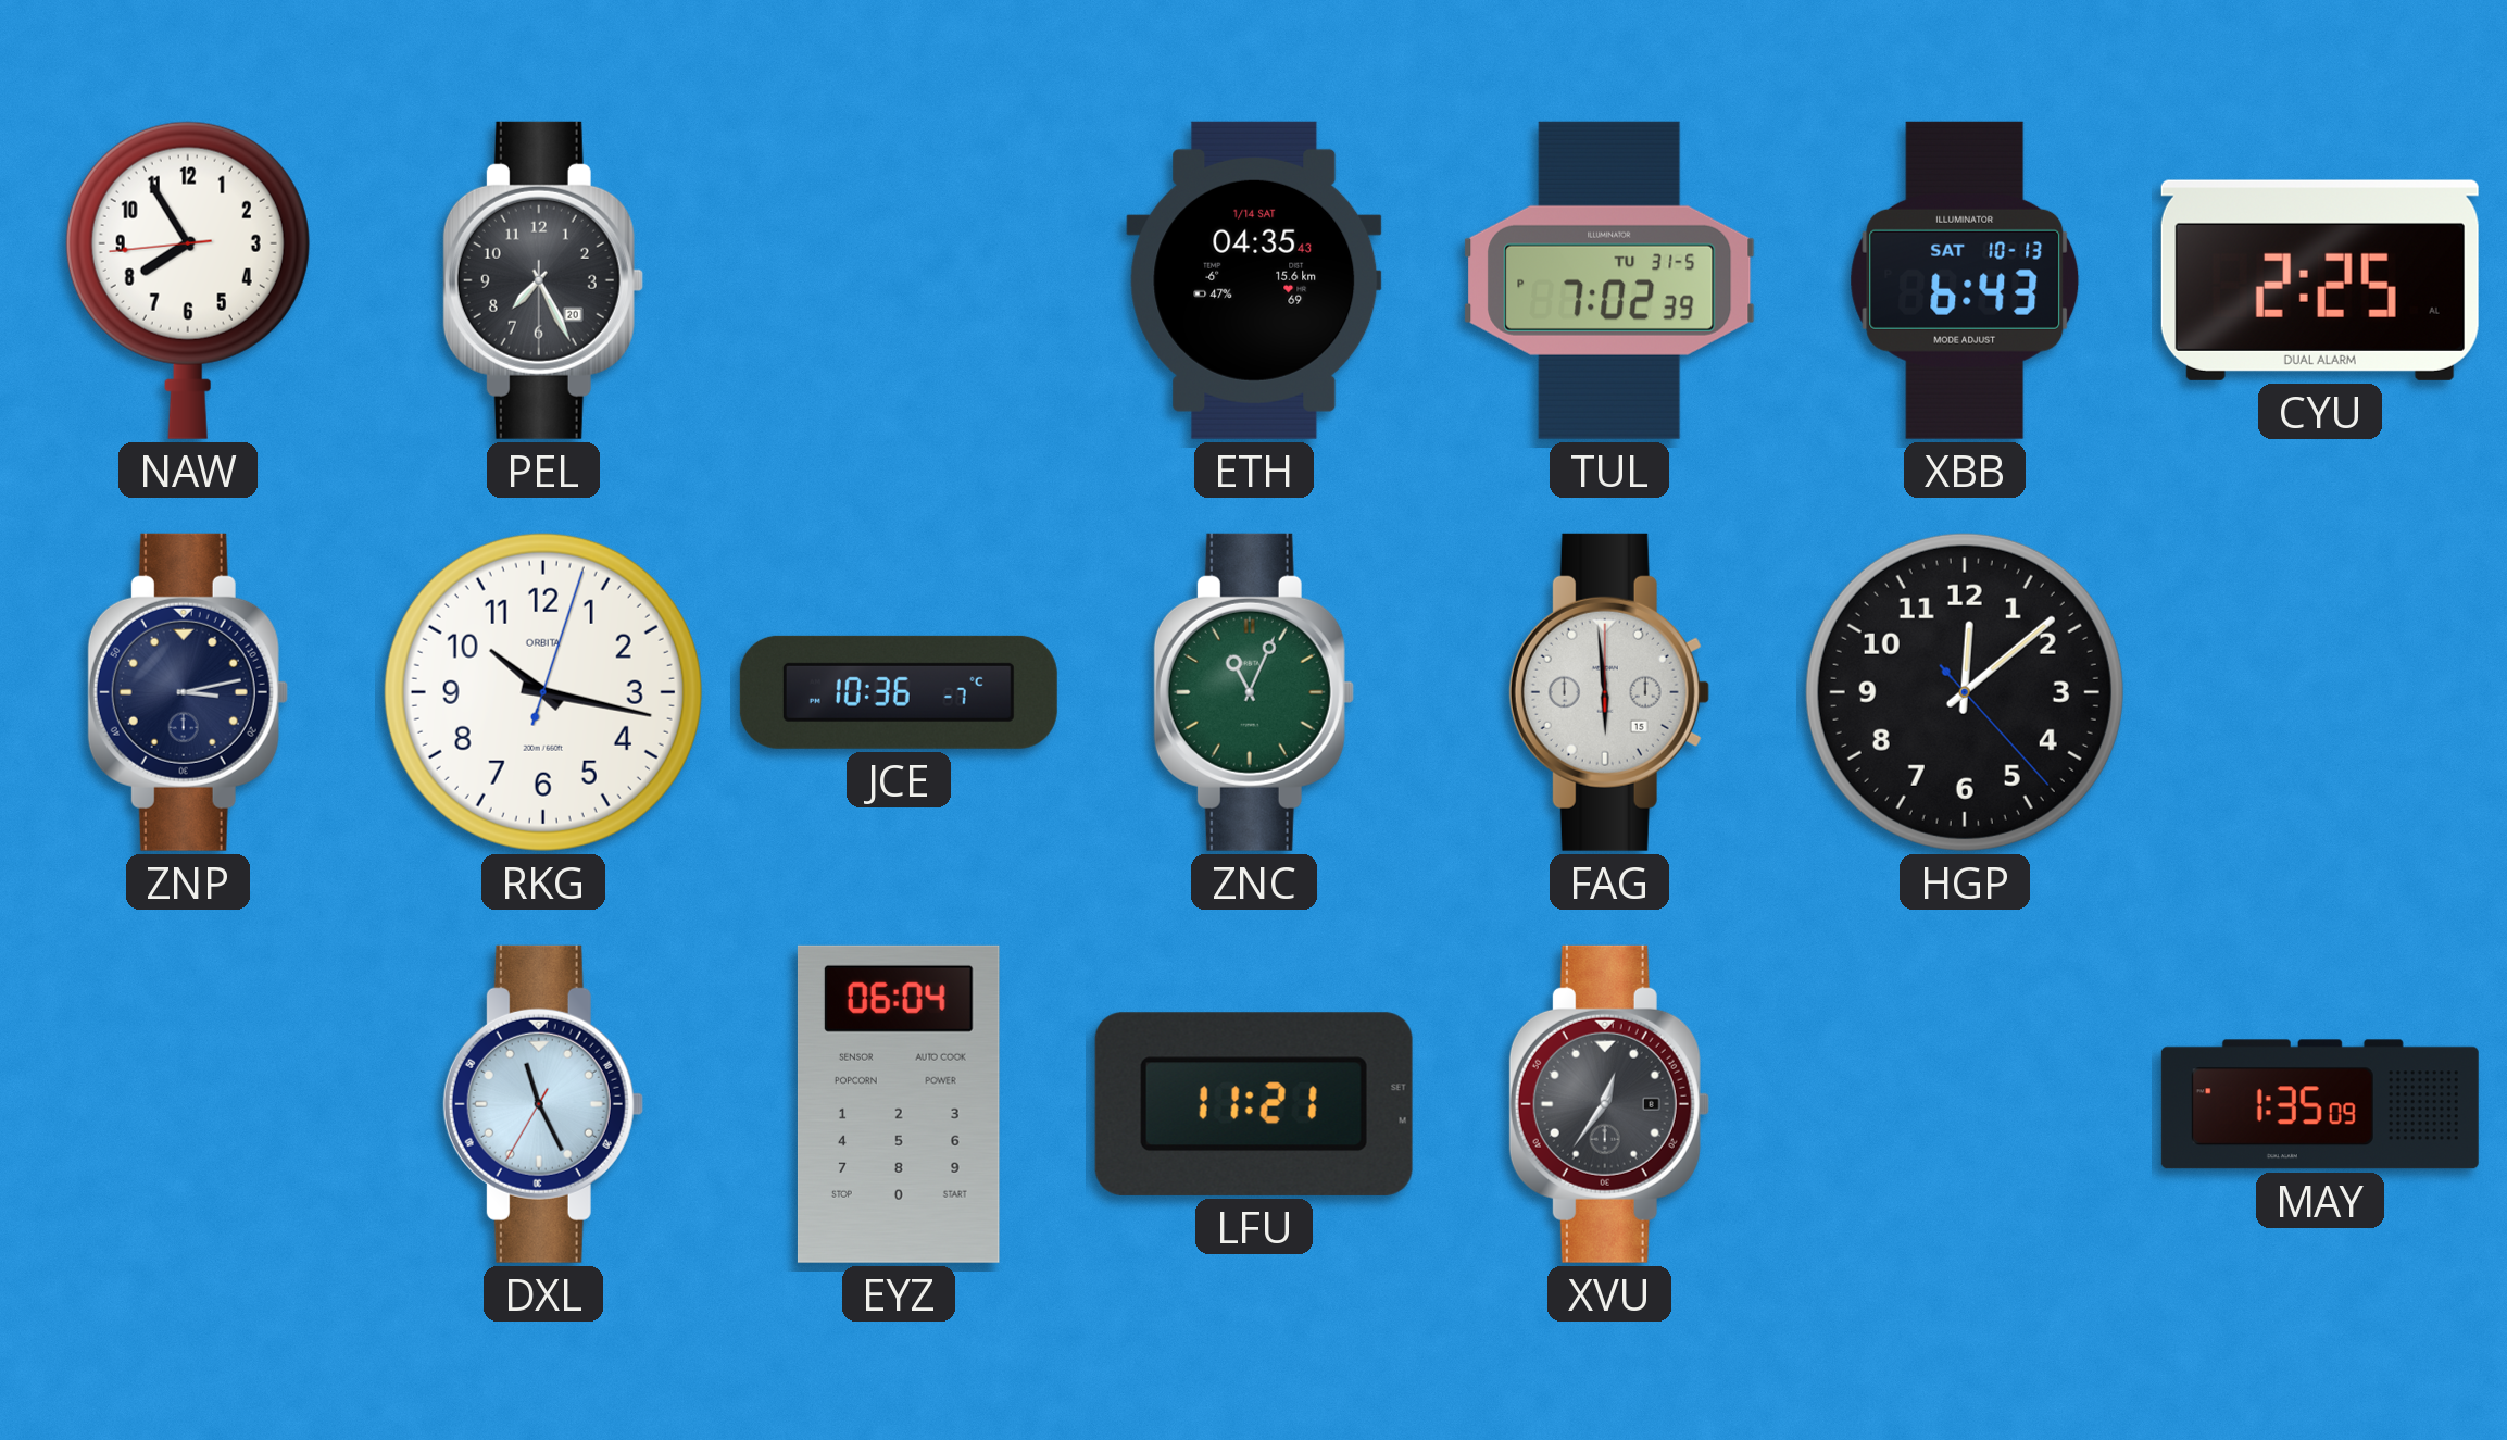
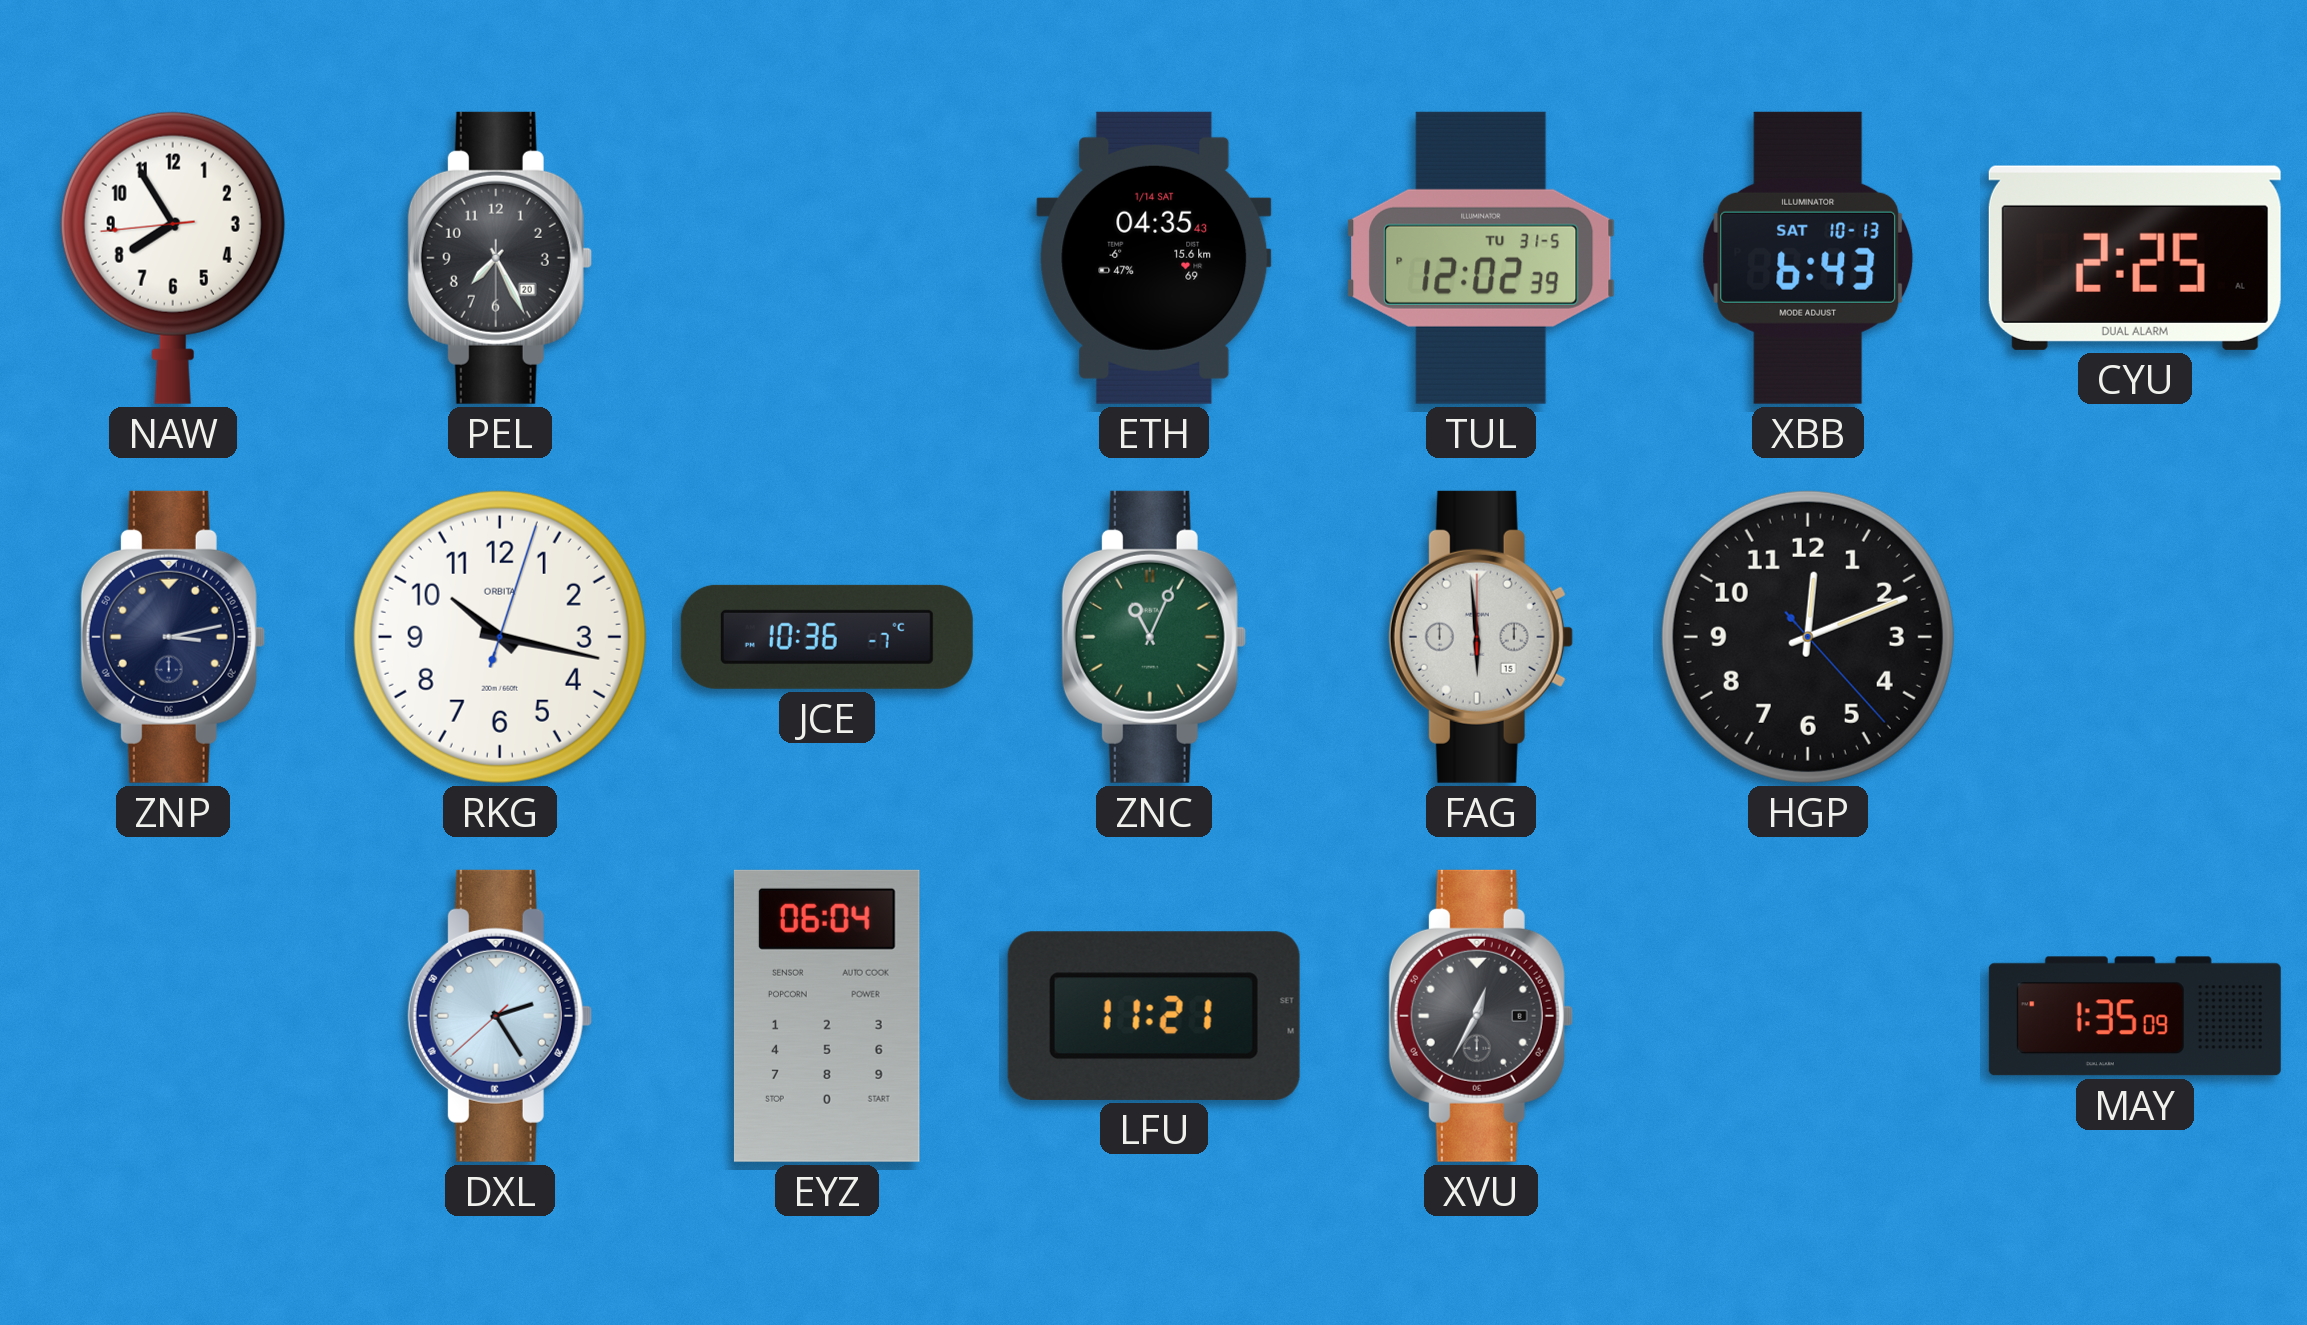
TUL: 7:02 -> 12:02
HGP: 12:08 -> 12:11
DXL: 11:25 -> 2:24
XVU: 12:36 -> 12:35
